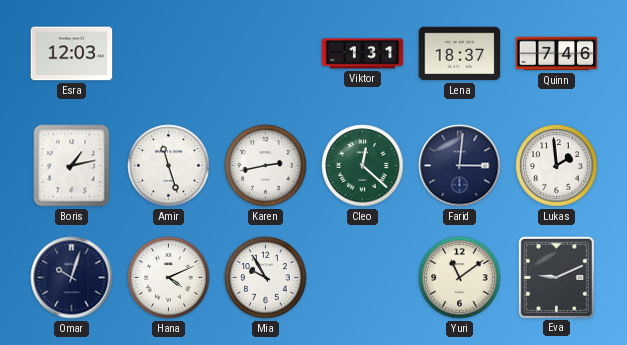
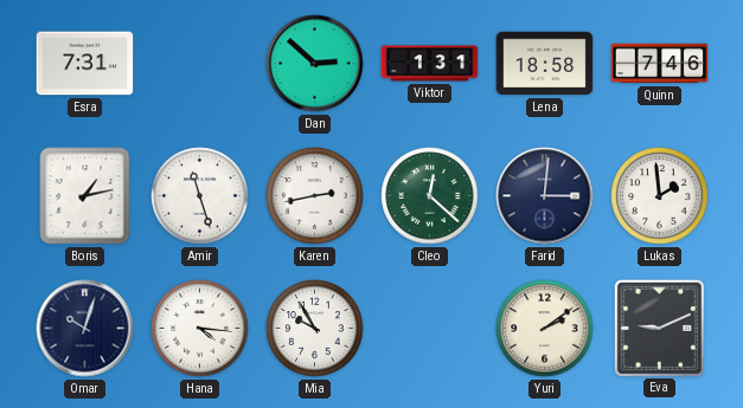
Esra: 12:03 -> 7:31
Dan: none -> 2:52
Lena: 18:37 -> 18:58
Hana: 4:11 -> 4:16
Yuri: 11:09 -> 2:09
